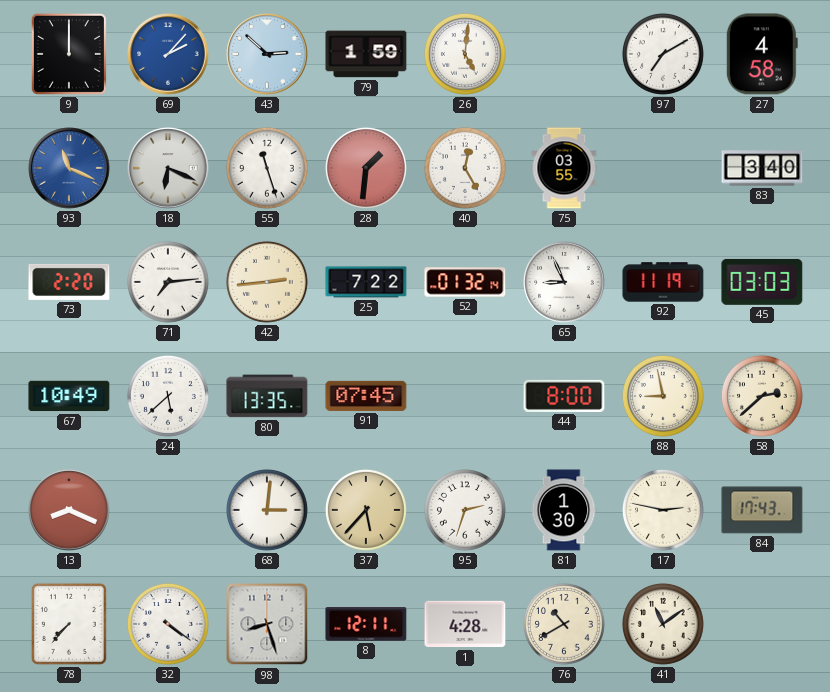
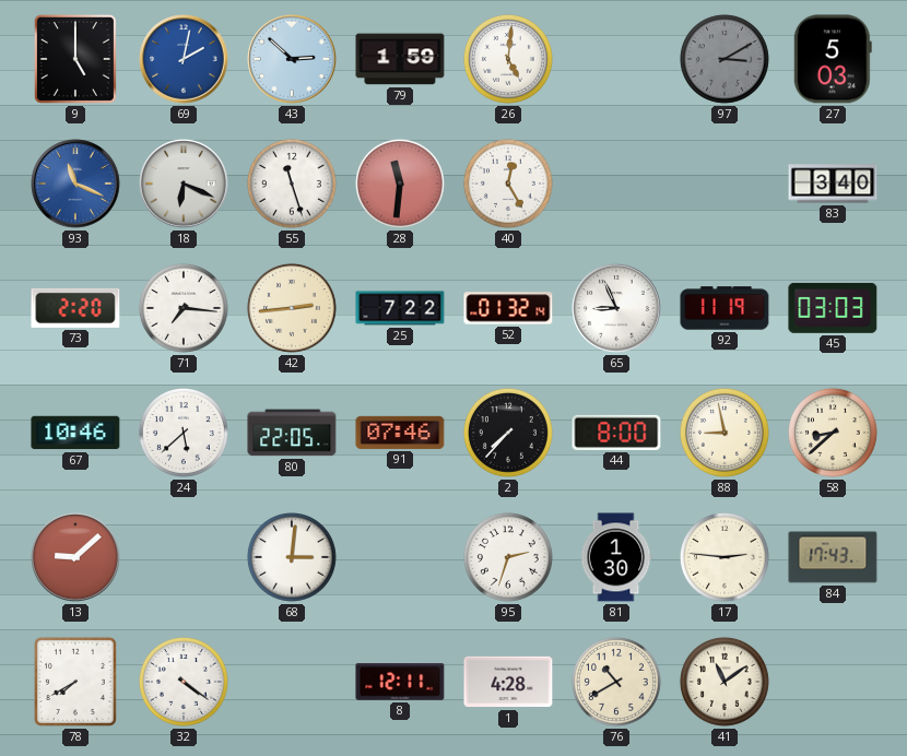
9: 12:00 -> 5:00
69: 2:07 -> 2:02
97: 7:10 -> 3:10
97 dial: white -> grey
27: 4:58 -> 5:03
28: 1:31 -> 11:31
75: 03:55 -> none
71: 7:14 -> 7:16
67: 10:49 -> 10:46
80: 13:35 -> 22:05
91: 07:45 -> 07:46
2: none -> 7:37
58: 2:38 -> 8:38
13: 8:19 -> 9:08
37: 5:37 -> none
17: 2:47 -> 2:46
78: 7:37 -> 7:40
98: 8:27 -> none
